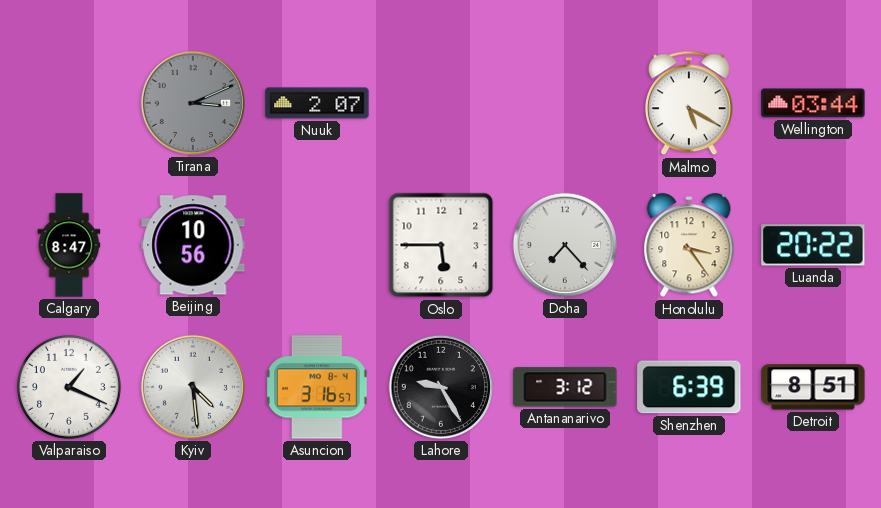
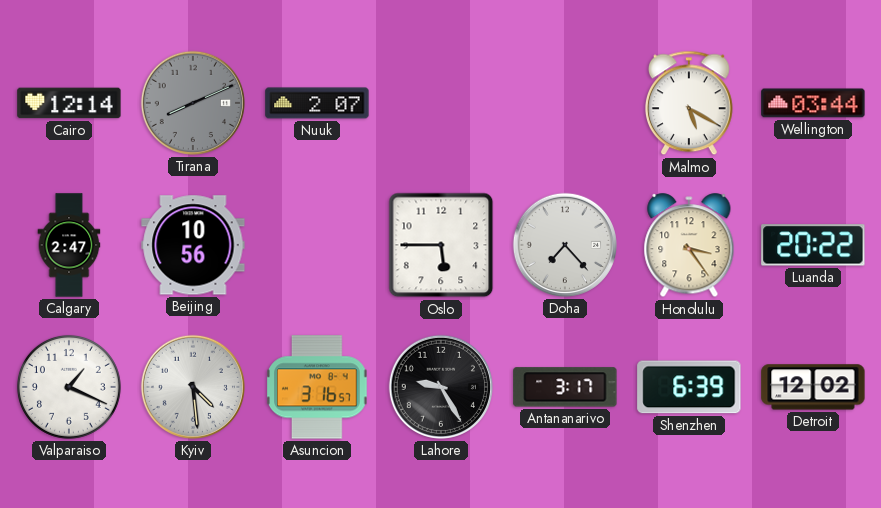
Cairo: none -> 12:14
Tirana: 3:11 -> 8:11
Calgary: 8:47 -> 2:47
Antananarivo: 3:12 -> 3:17
Detroit: 8:51 -> 12:02
